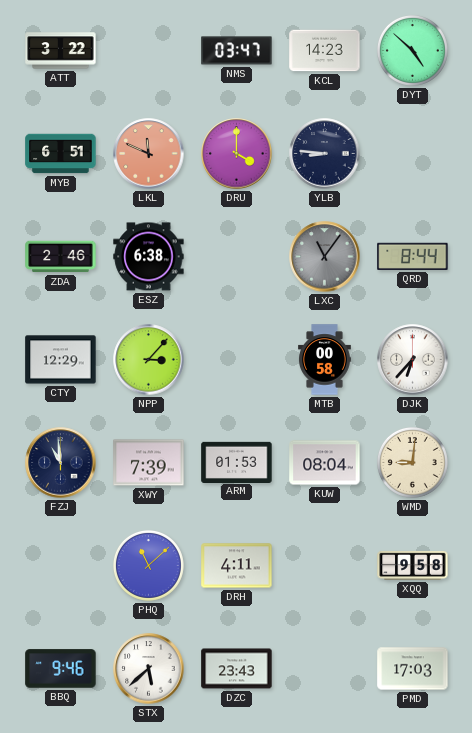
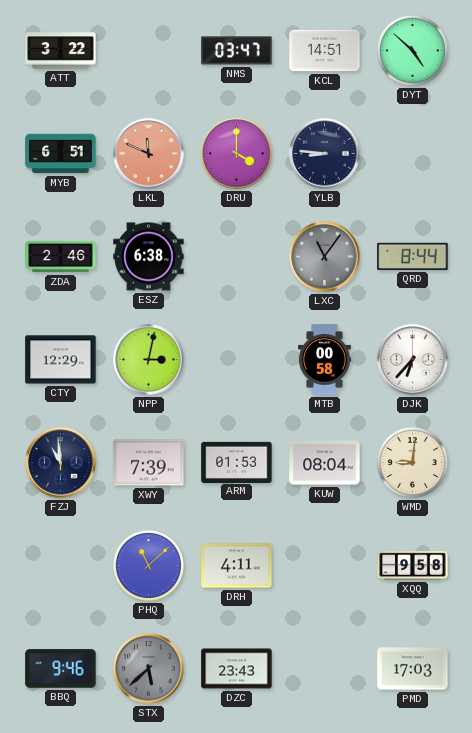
KCL: 14:23 -> 14:51
NPP: 3:07 -> 3:02
STX dial: white -> grey
